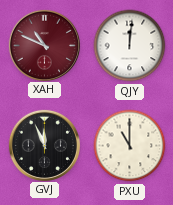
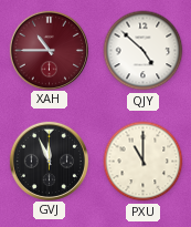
XAH: 10:49 -> 10:45
QJY: 12:01 -> 4:52
